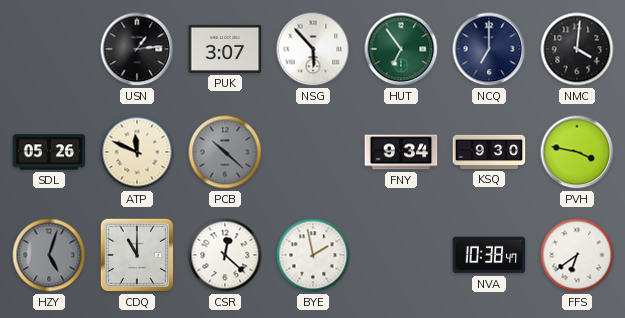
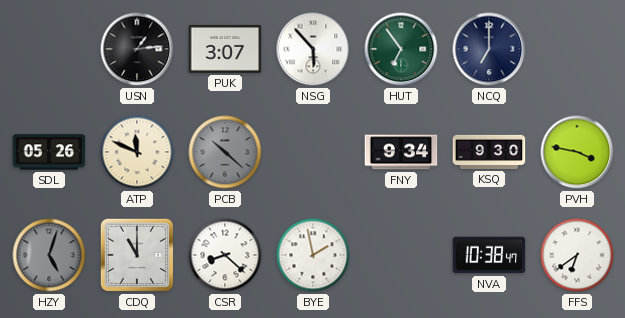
NMC: 4:01 -> none
CSR: 12:22 -> 8:22
